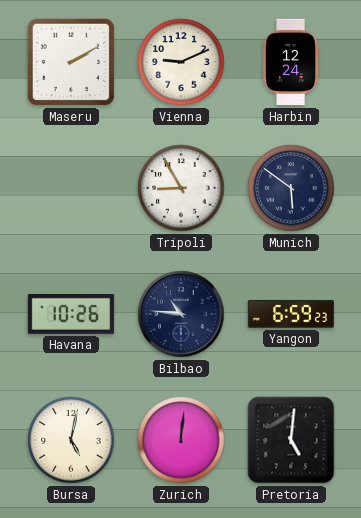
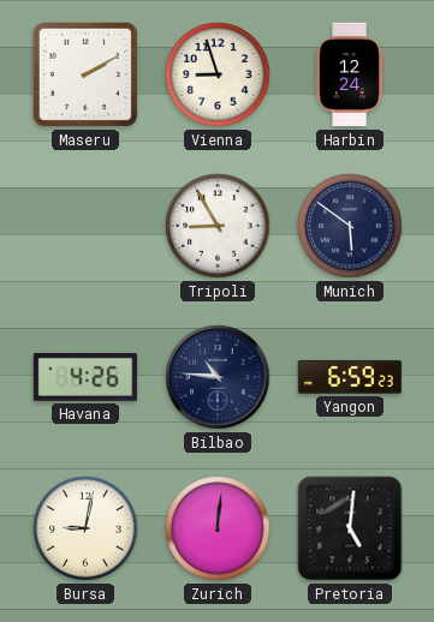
Vienna: 9:11 -> 8:57
Havana: 10:26 -> 4:26
Bursa: 5:02 -> 9:02
